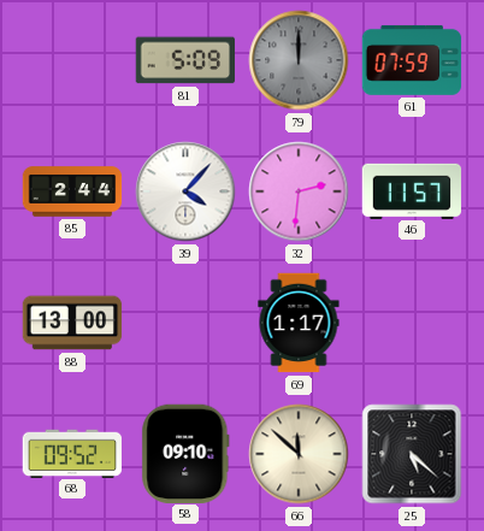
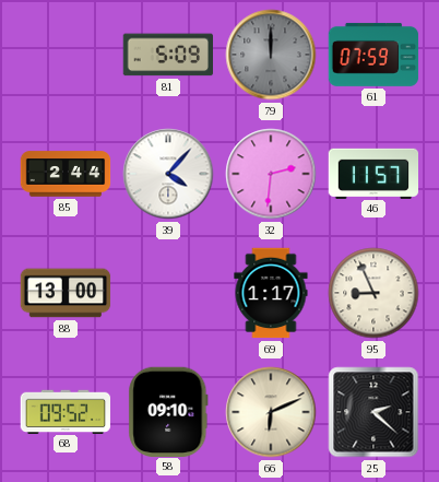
95: none -> 8:56
66: 11:52 -> 6:11
25: 5:22 -> 2:22
